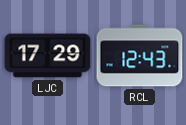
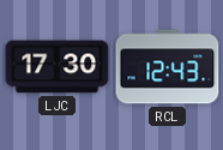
LJC: 17:29 -> 17:30
